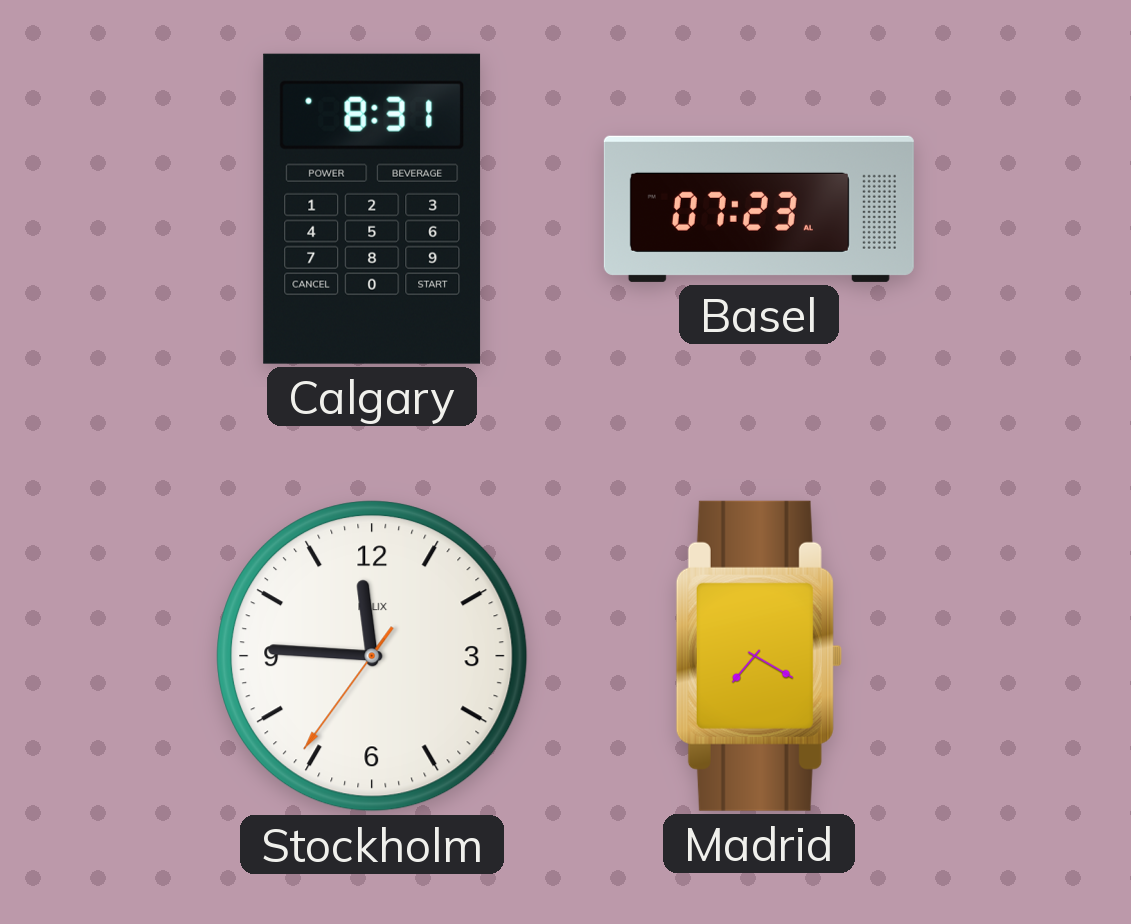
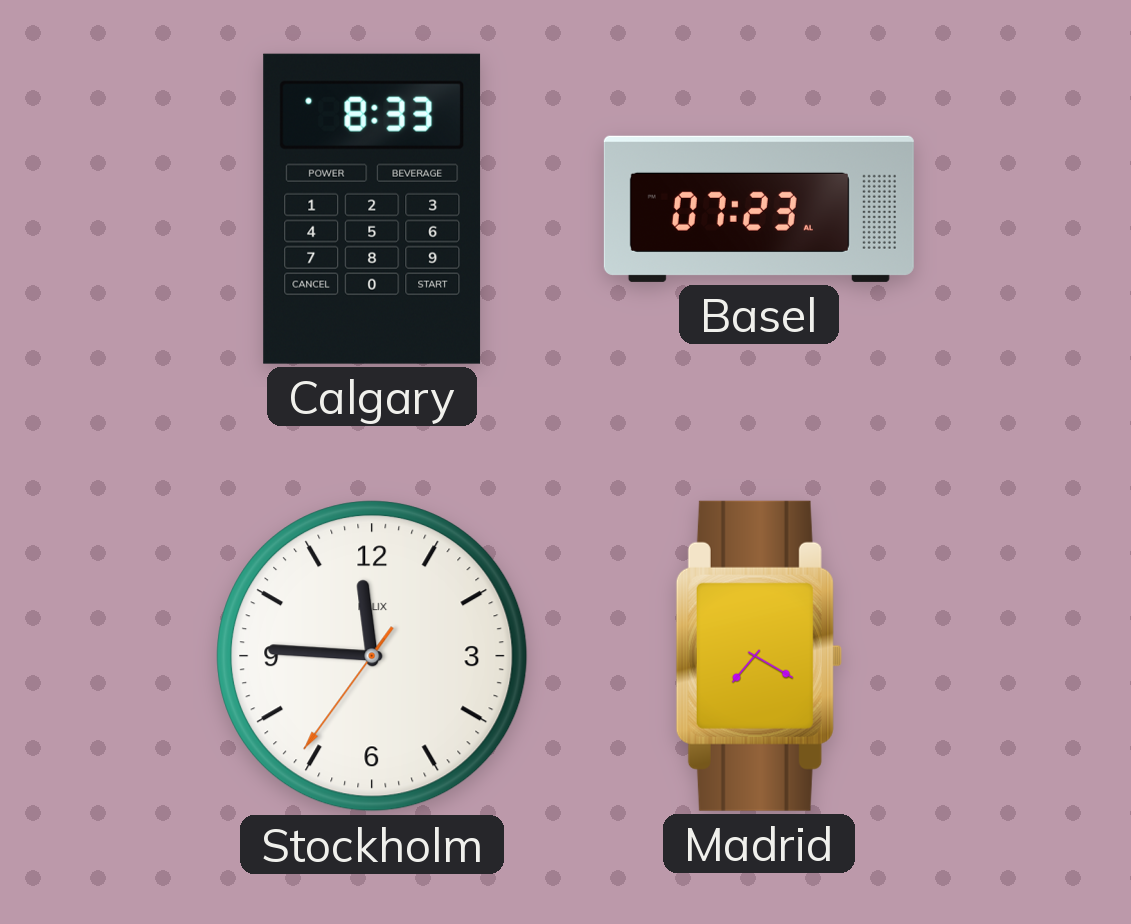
Calgary: 8:31 -> 8:33
